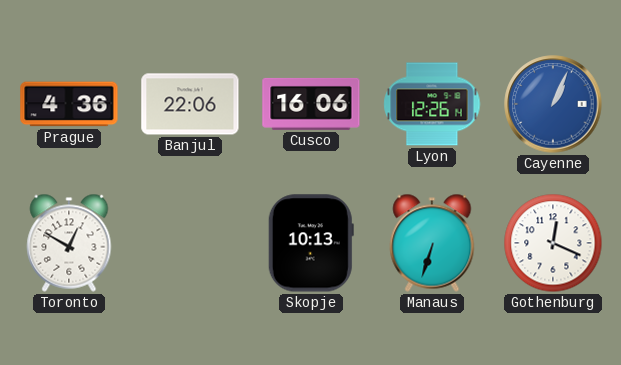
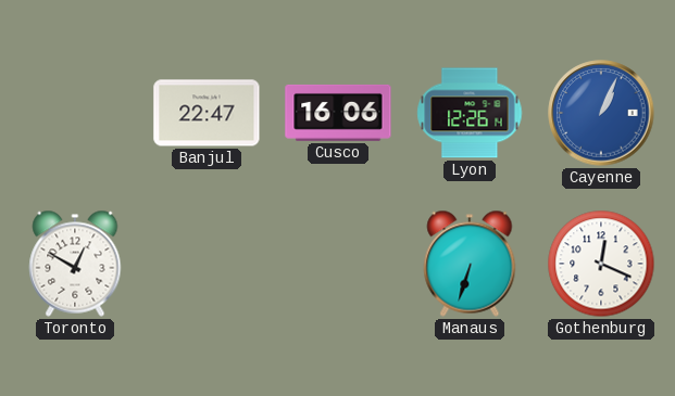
Prague: 4:36 -> none
Banjul: 22:06 -> 22:47
Skopje: 10:13 -> none
